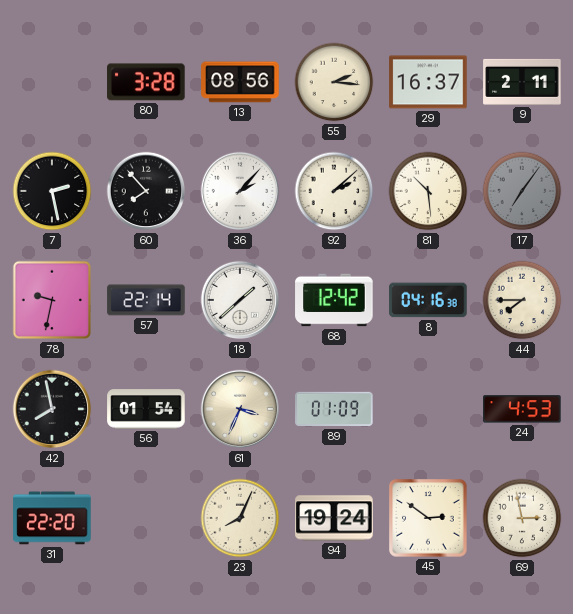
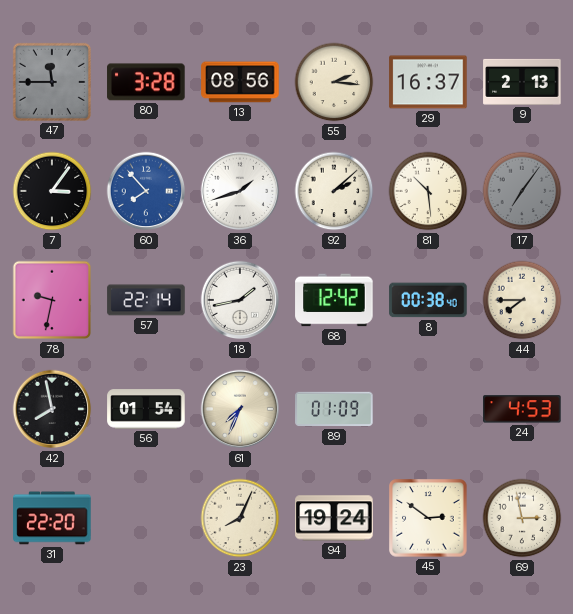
47: none -> 11:45
9: 2:11 -> 2:13
7: 2:28 -> 3:06
60 dial: black -> blue
36: 2:07 -> 1:42
18: 1:38 -> 1:43
8: 04:16 -> 00:38
61: 3:34 -> 7:34
